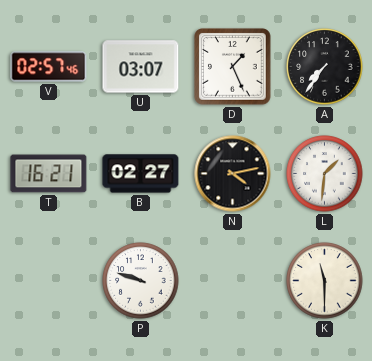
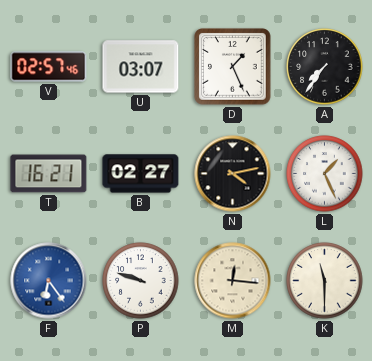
L: 1:31 -> 1:26
F: none -> 6:24
M: none -> 12:16
